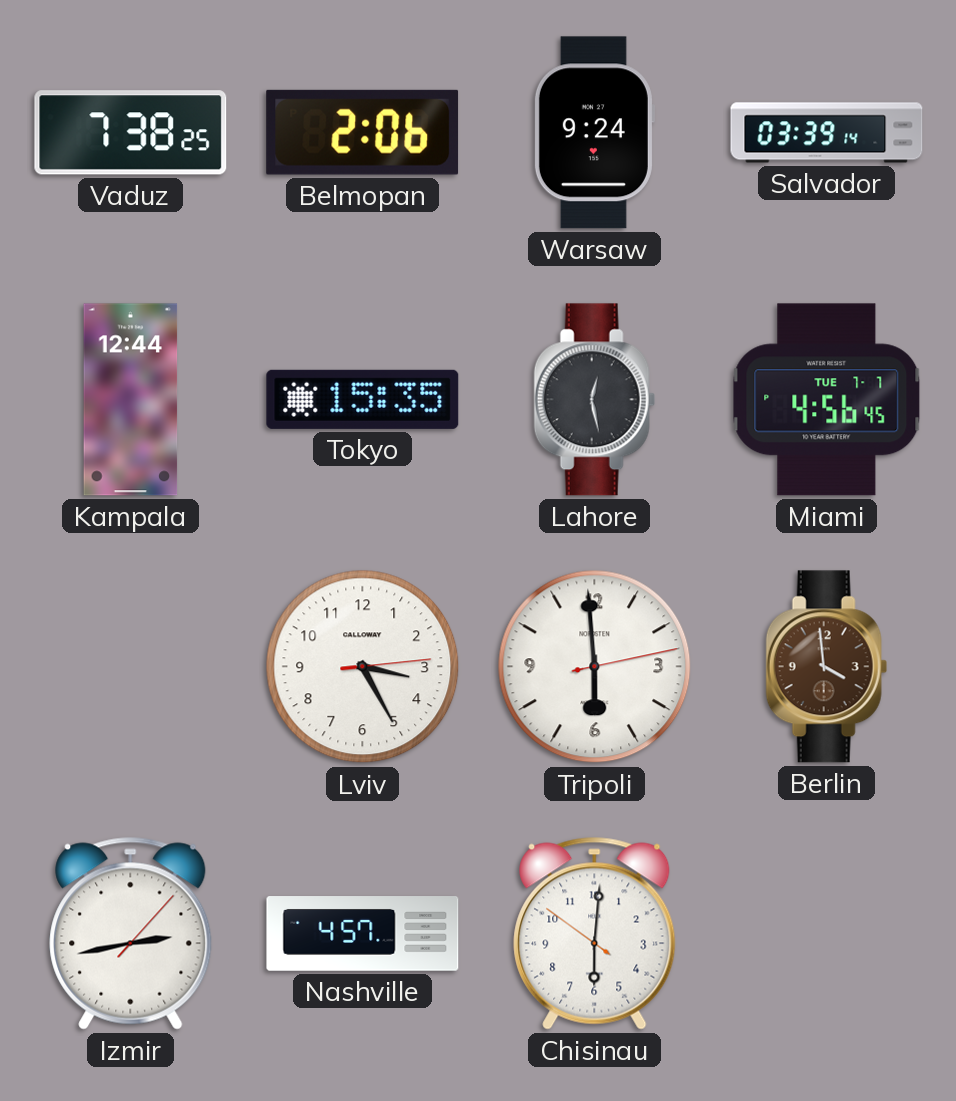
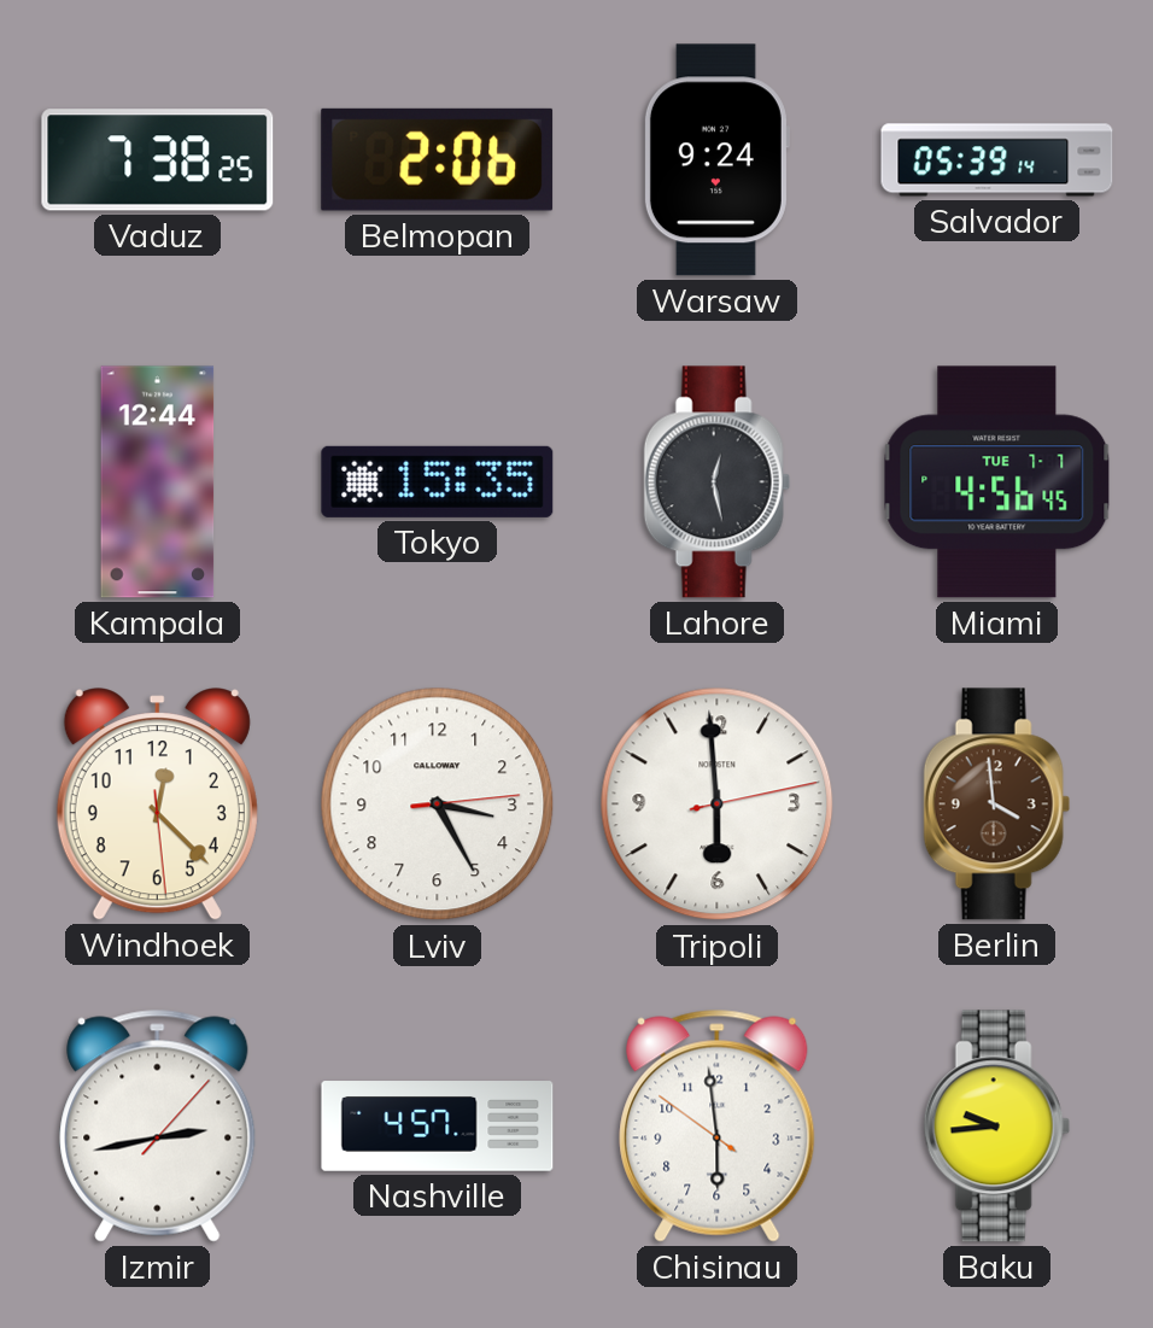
Salvador: 03:39 -> 05:39
Windhoek: none -> 12:22
Chisinau: 6:00 -> 5:58
Baku: none -> 9:44
